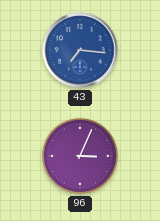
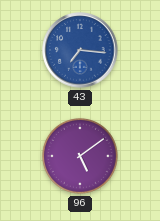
96: 3:04 -> 5:09
